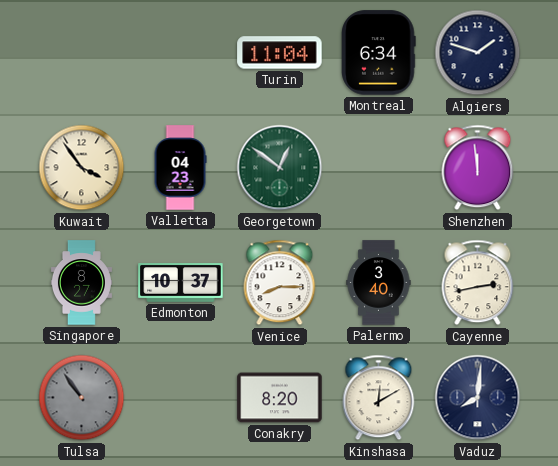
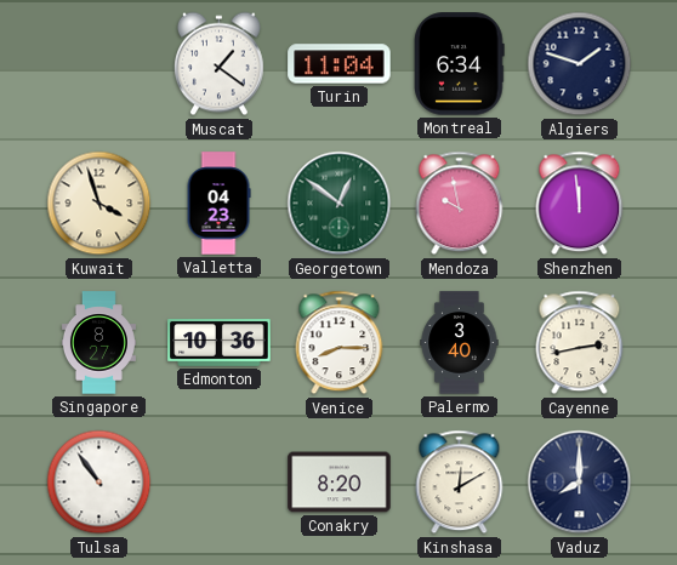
Muscat: none -> 1:21
Kuwait: 3:54 -> 3:57
Mendoza: none -> 9:58
Edmonton: 10:37 -> 10:36
Tulsa dial: grey -> white
Vaduz: 8:01 -> 8:00
